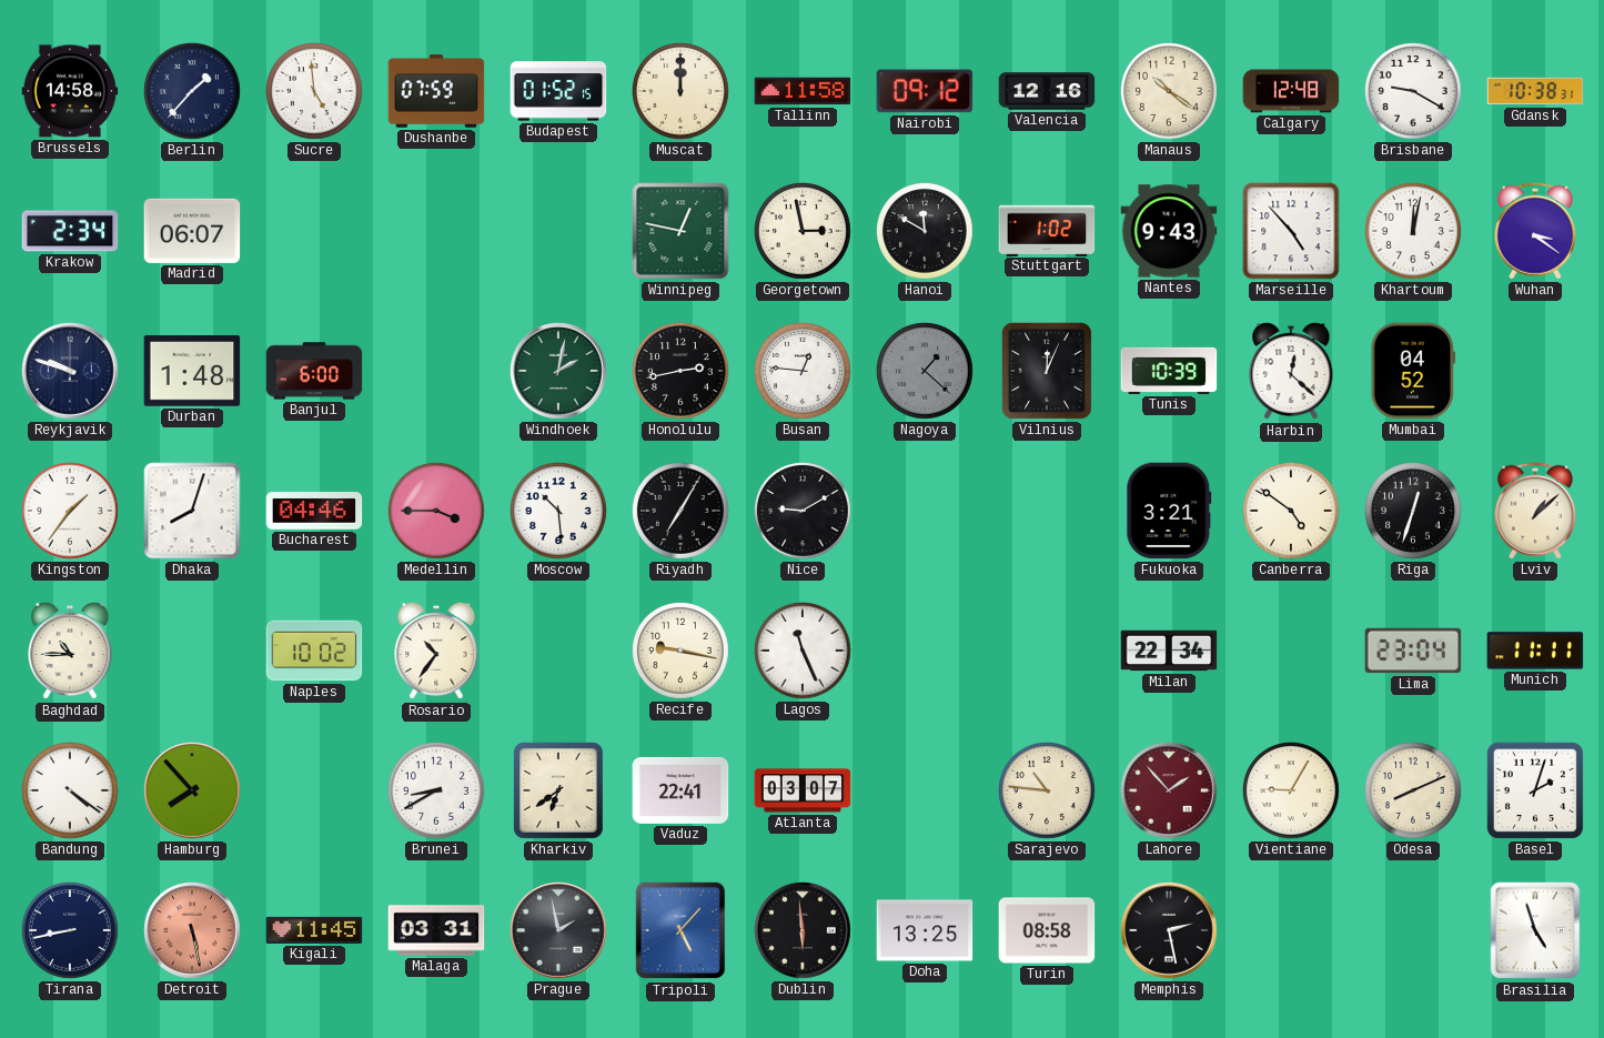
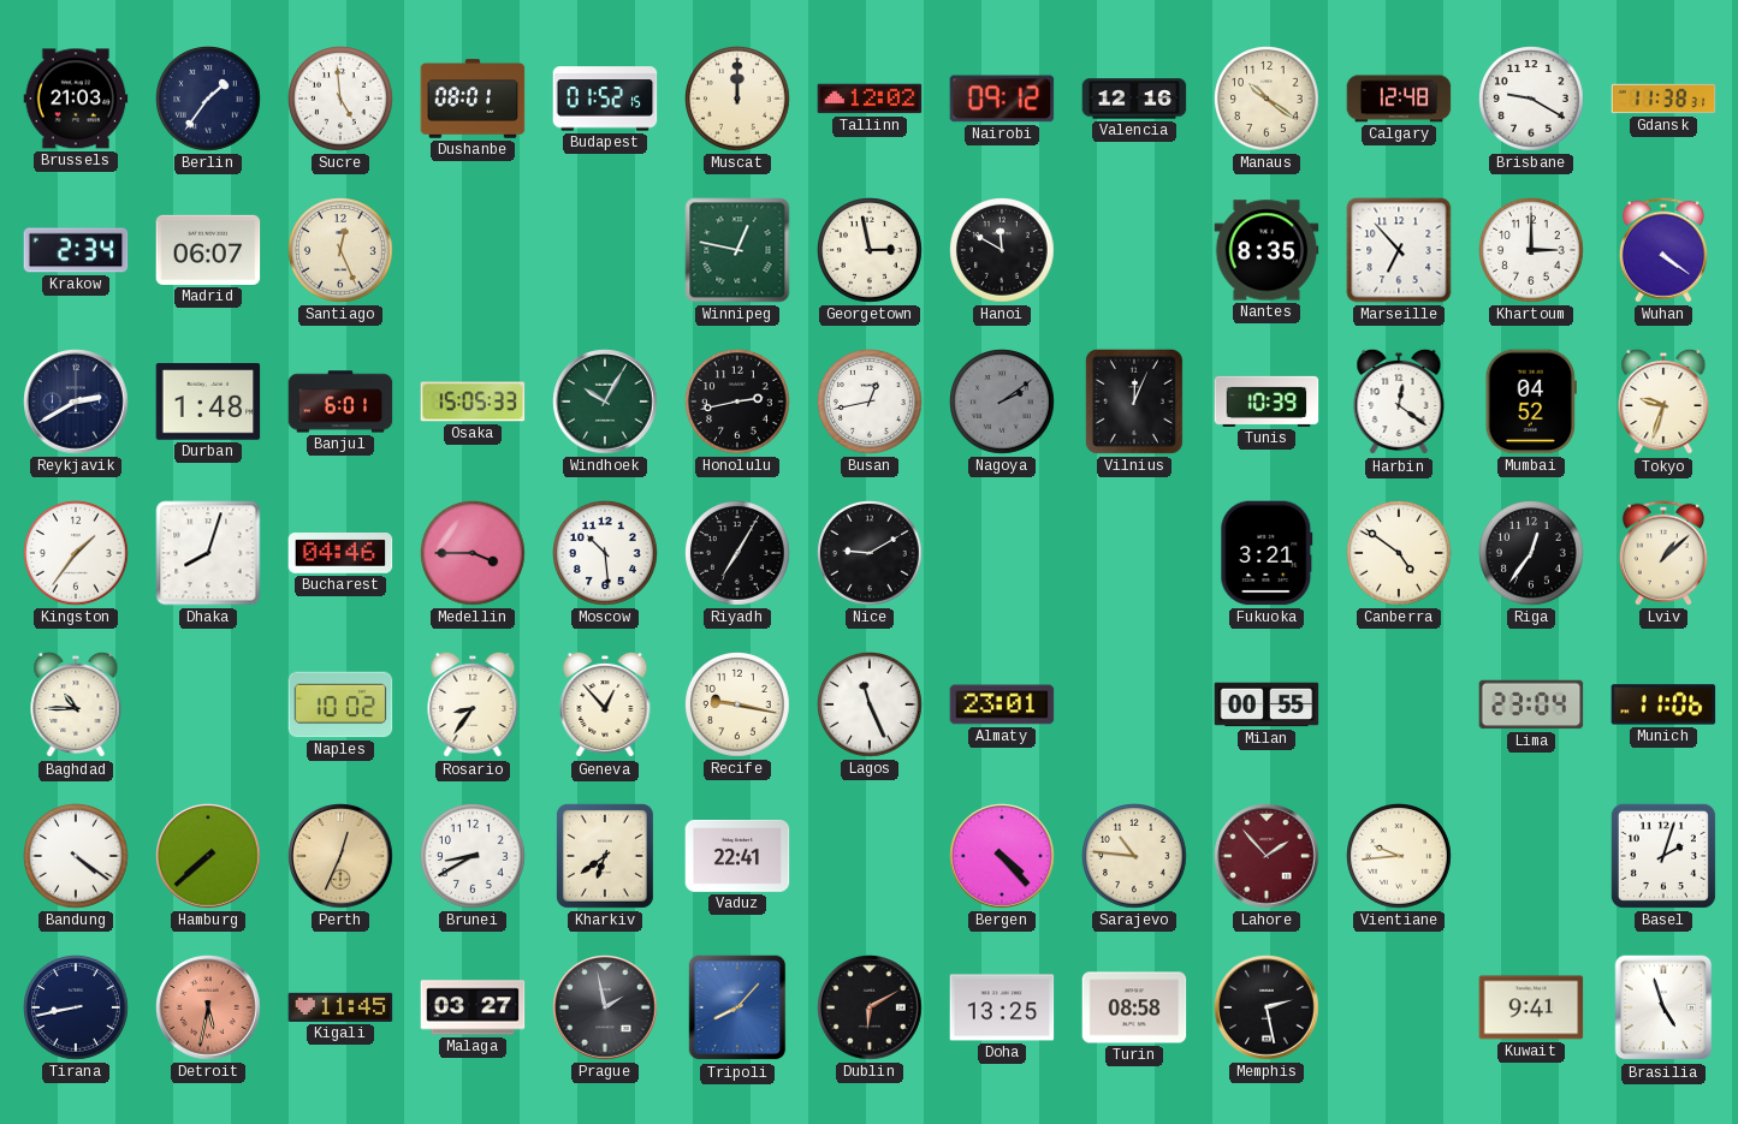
Brussels: 14:58 -> 21:03
Berlin: 1:37 -> 1:36
Dushanbe: 07:59 -> 08:01
Tallinn: 11:58 -> 12:02
Gdansk: 10:38 -> 11:38
Santiago: none -> 12:26
Stuttgart: 1:02 -> none
Nantes: 9:43 -> 8:35
Marseille: 4:53 -> 6:53
Khartoum: 12:02 -> 3:00
Wuhan: 3:21 -> 4:21
Reykjavik: 9:48 -> 2:40
Banjul: 6:00 -> 6:01
Osaka: none -> 15:05
Windhoek: 2:02 -> 10:05
Busan: 12:46 -> 12:43
Nagoya: 1:22 -> 2:09
Harbin: 12:22 -> 12:21
Tokyo: none -> 9:33
Riga: 12:33 -> 12:36
Rosario: 10:36 -> 8:36
Geneva: none -> 12:53
Almaty: none -> 23:01
Milan: 22:34 -> 00:55
Munich: 11:11 -> 11:06
Hamburg: 7:53 -> 7:38
Perth: none -> 12:34
Atlanta: 03:07 -> none
Bergen: none -> 4:23
Vientiane: 9:05 -> 9:44
Odesa: 8:11 -> none
Detroit: 5:28 -> 5:32
Malaga: 03:31 -> 03:27
Tripoli: 5:07 -> 8:07
Dublin: 5:59 -> 6:10
Kuwait: none -> 9:41
